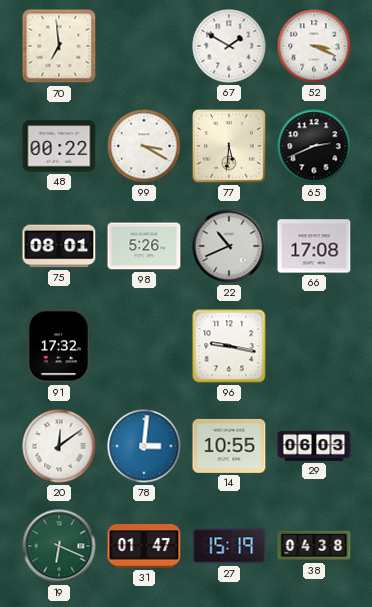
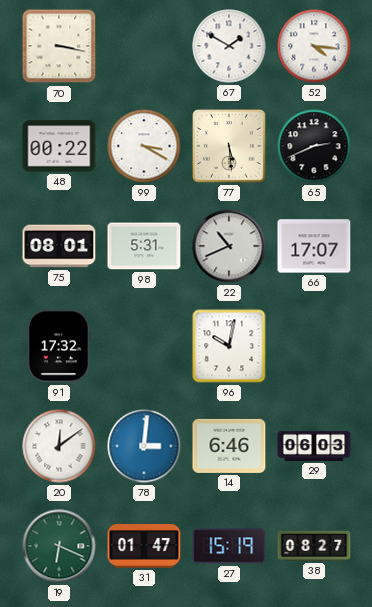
70: 6:59 -> 3:17
52: 3:19 -> 4:16
77: 5:31 -> 5:29
98: 5:26 -> 5:31
66: 17:08 -> 17:07
96: 9:17 -> 10:02
14: 10:55 -> 6:46
38: 04:38 -> 08:27
